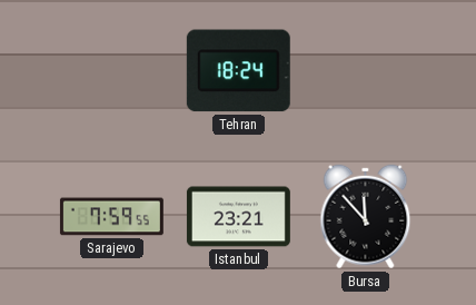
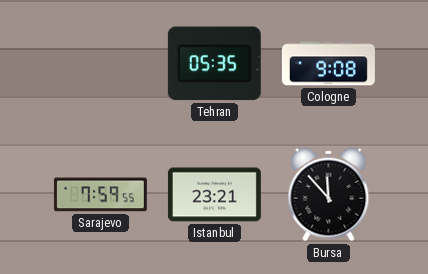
Tehran: 18:24 -> 05:35
Cologne: none -> 9:08
